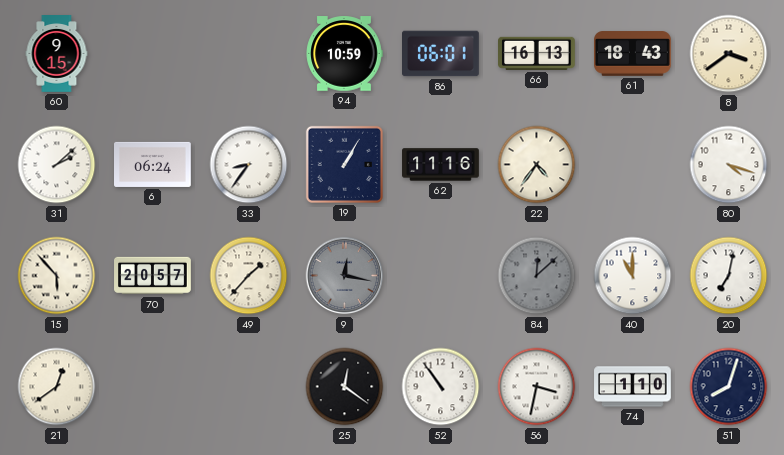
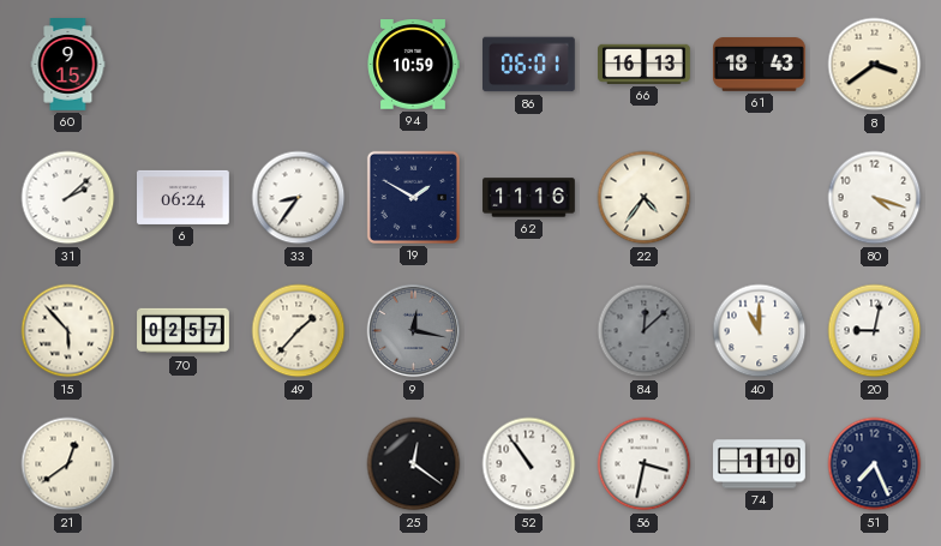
19: 1:05 -> 1:50
70: 20:57 -> 02:57
20: 7:02 -> 9:02
51: 8:03 -> 7:26
